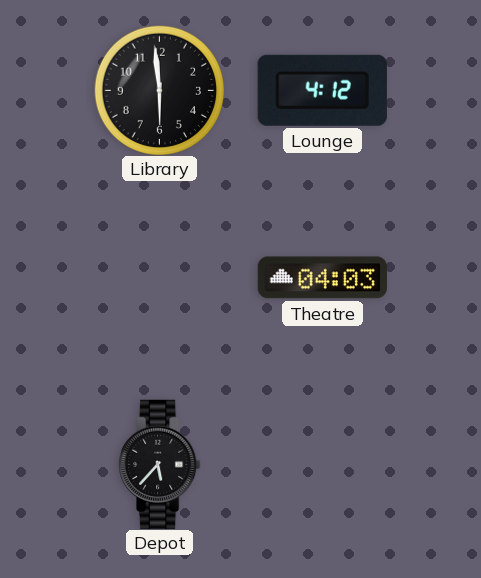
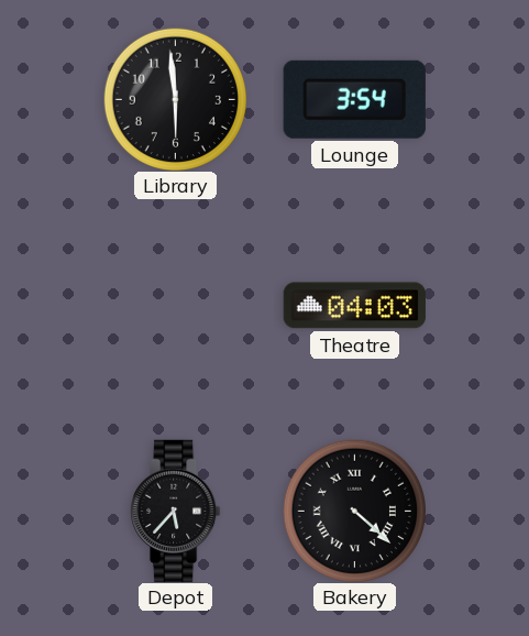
Lounge: 4:12 -> 3:54
Bakery: none -> 4:22
